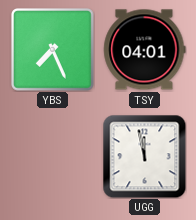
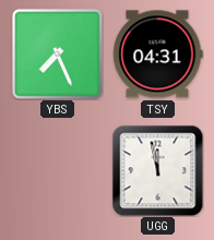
TSY: 04:01 -> 04:31
